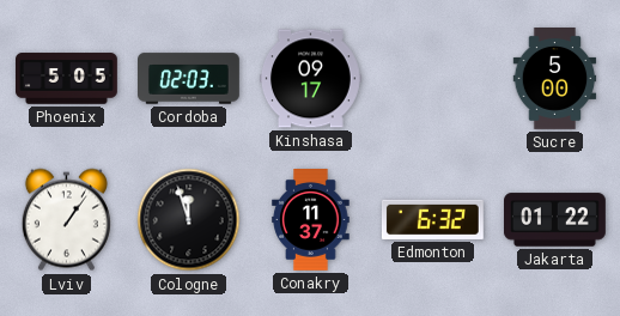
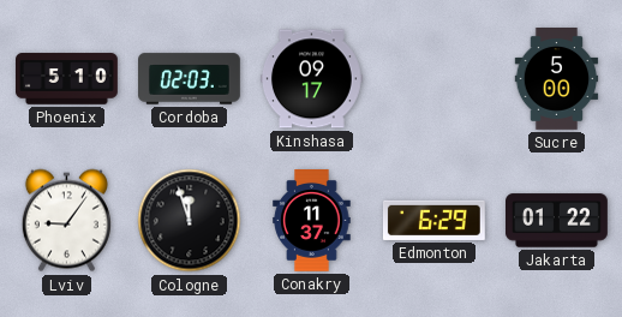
Phoenix: 5:05 -> 5:10
Lviv: 1:06 -> 9:06
Edmonton: 6:32 -> 6:29
